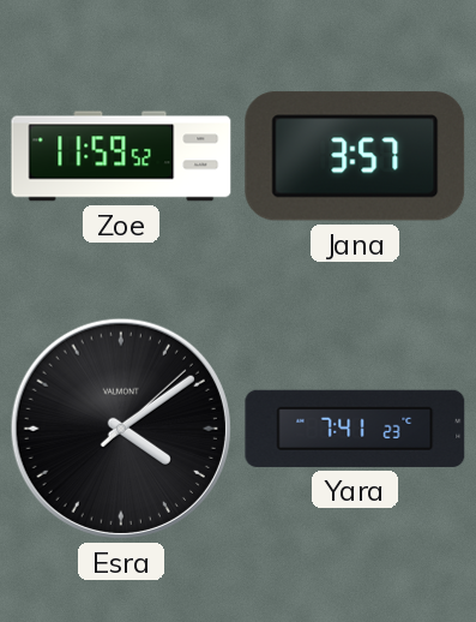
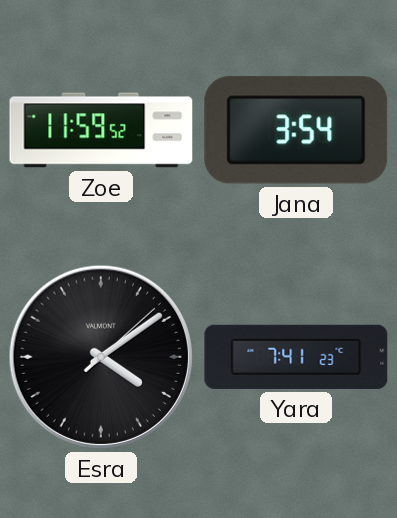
Jana: 3:57 -> 3:54
